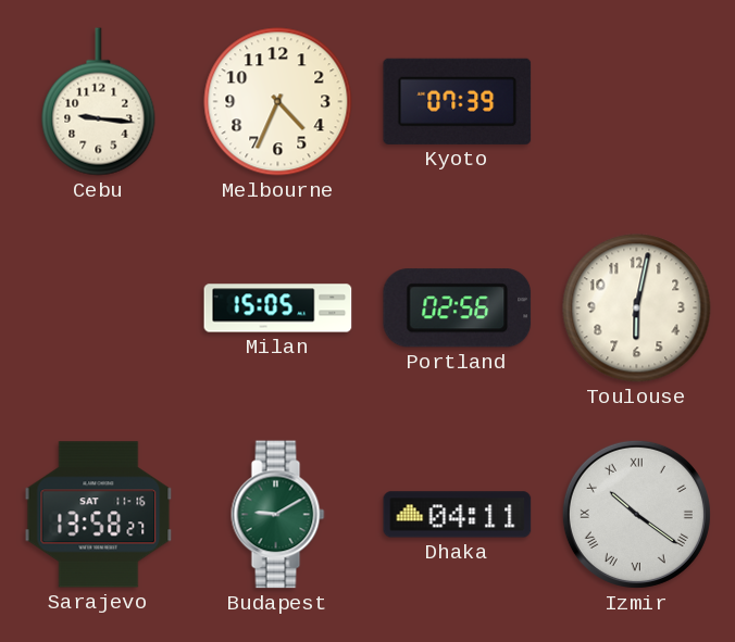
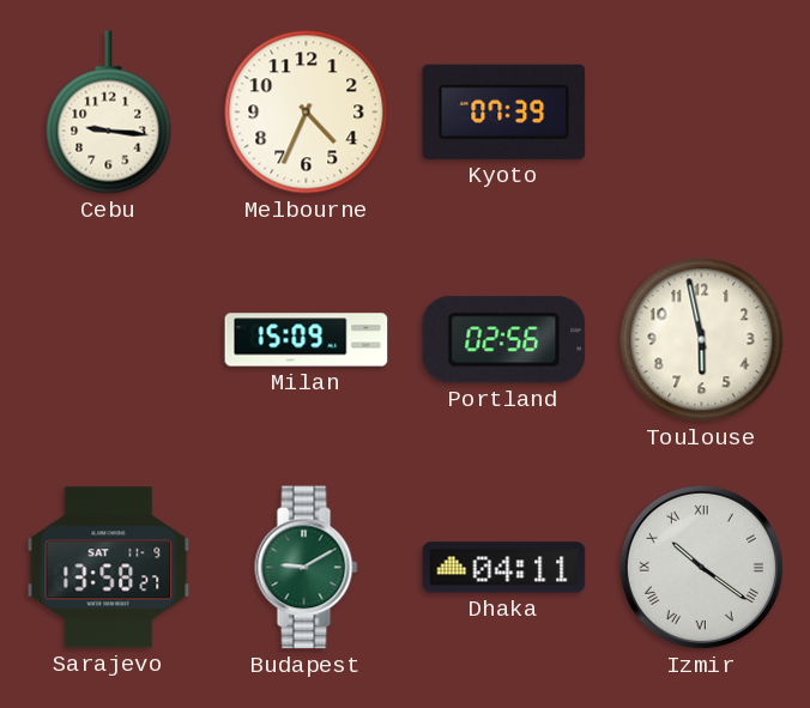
Milan: 15:05 -> 15:09
Toulouse: 6:02 -> 5:58
Sarajevo date: SAT 11-16 -> SAT 11-9
